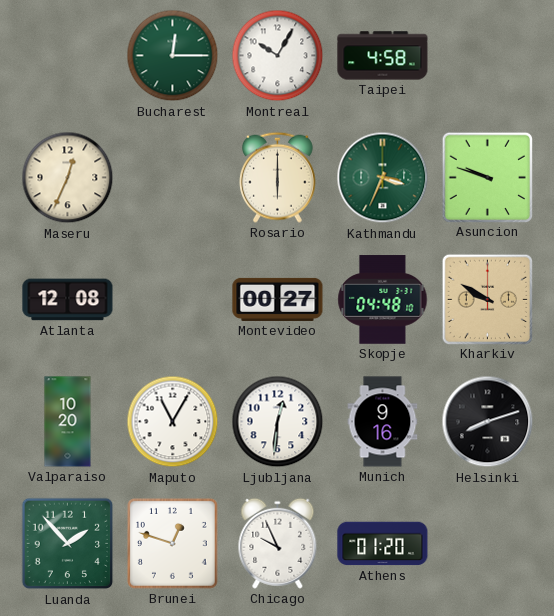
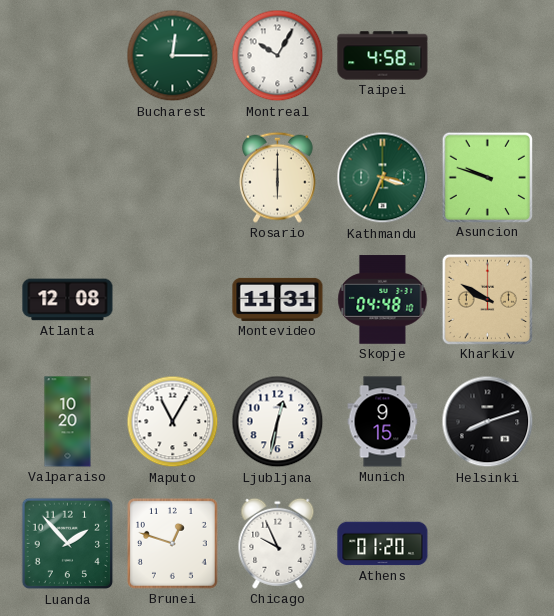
Maseru: 12:34 -> none
Montevideo: 00:27 -> 11:31
Ljubljana: 12:31 -> 12:32
Munich: 9:16 -> 9:15
